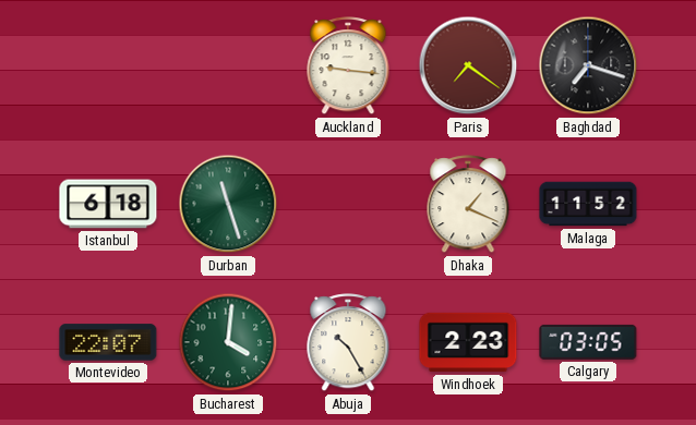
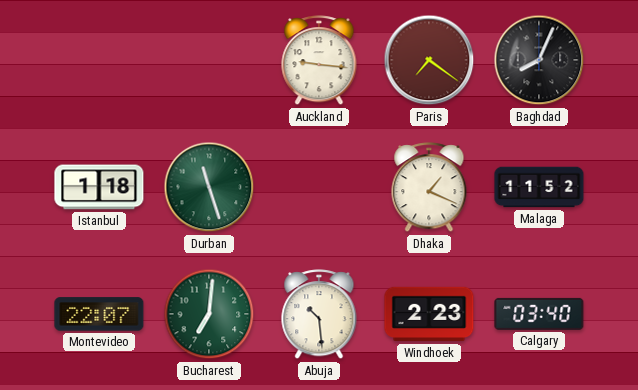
Baghdad: 7:18 -> 8:04
Istanbul: 6:18 -> 1:18
Bucharest: 4:01 -> 7:01
Abuja: 10:25 -> 10:29
Calgary: 03:05 -> 03:40
